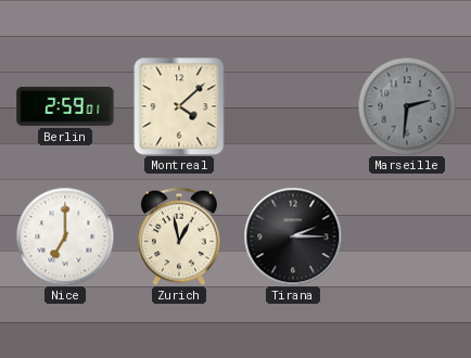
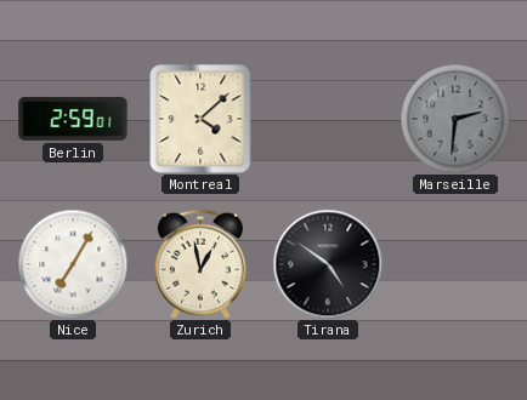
Nice: 7:00 -> 7:05
Tirana: 2:15 -> 4:51
